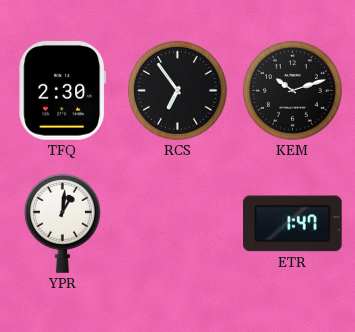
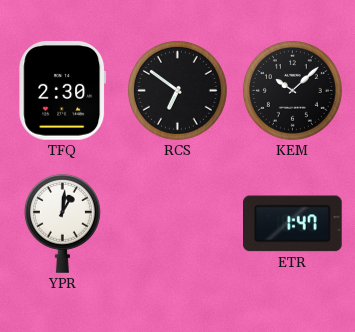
RCS: 6:54 -> 6:51
KEM: 10:12 -> 10:08
